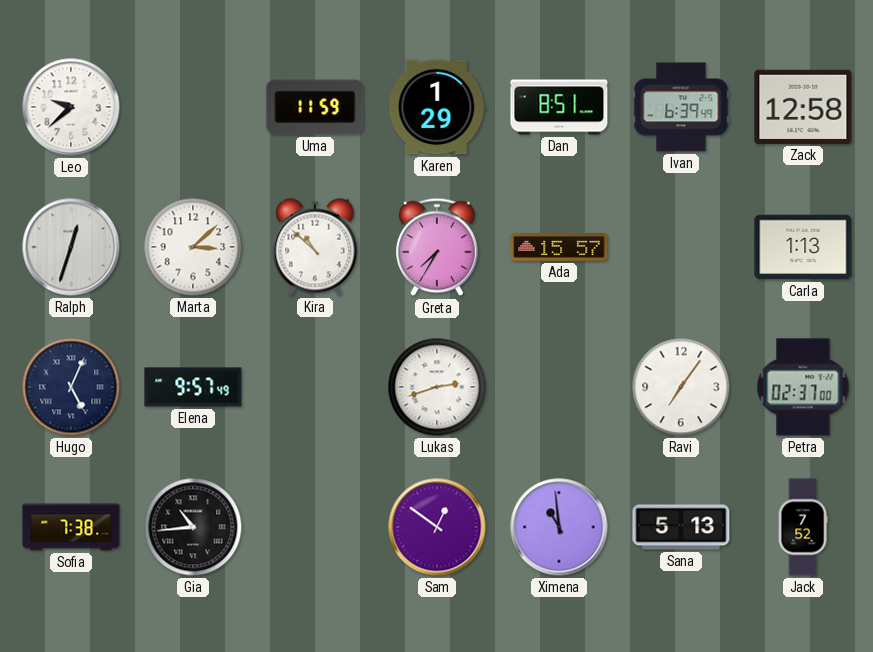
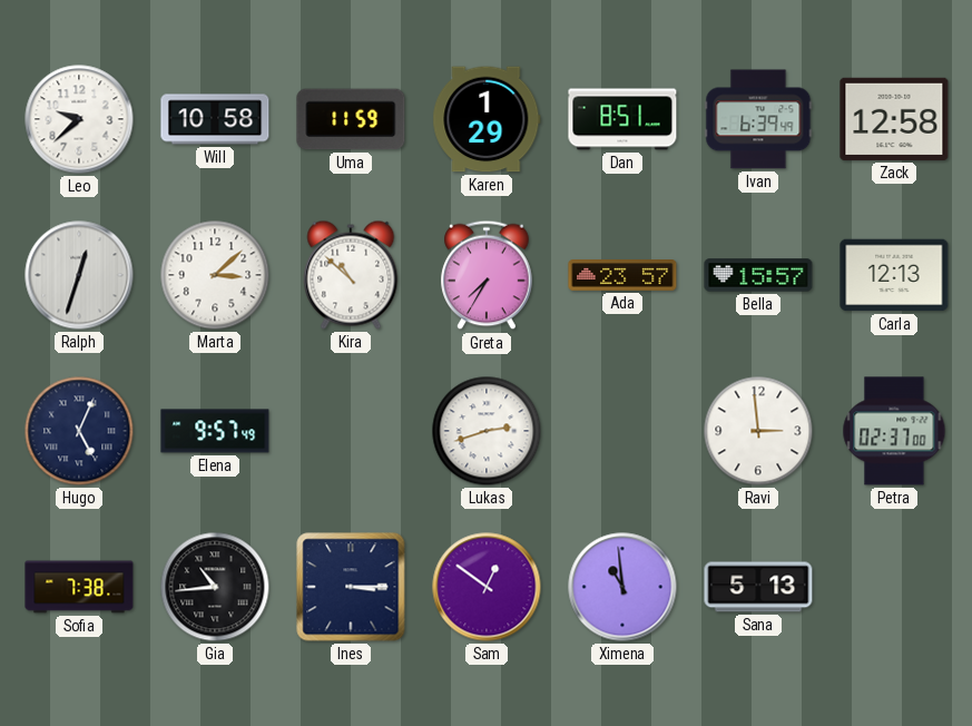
Will: none -> 10:58
Ada: 15:57 -> 23:57
Bella: none -> 15:57
Carla: 1:13 -> 12:13
Ravi: 7:06 -> 2:59
Ines: none -> 3:15
Jack: 7:52 -> none
